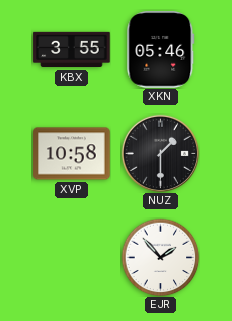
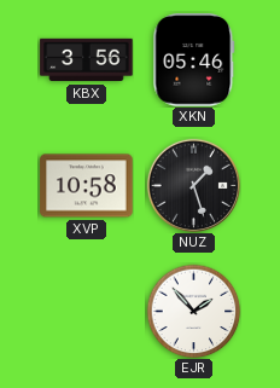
KBX: 3:55 -> 3:56
NUZ: 1:30 -> 1:27
